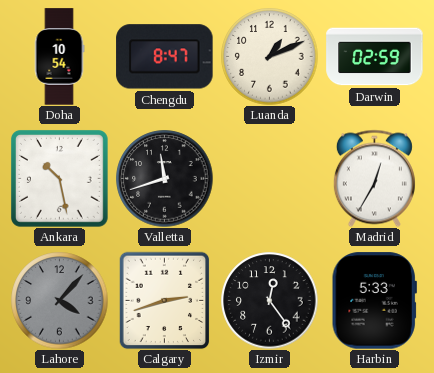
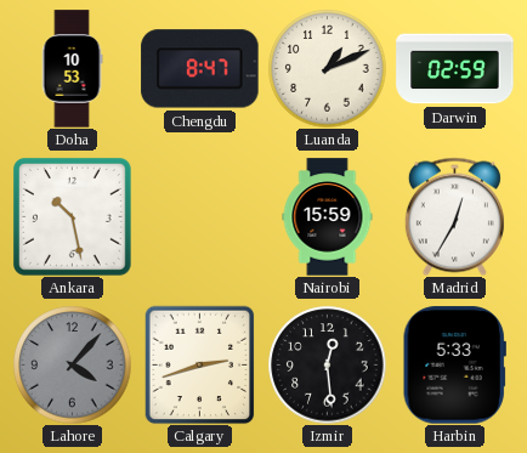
Doha: 10:54 -> 10:53
Valletta: 11:42 -> none
Nairobi: none -> 15:59
Izmir: 12:24 -> 12:29
